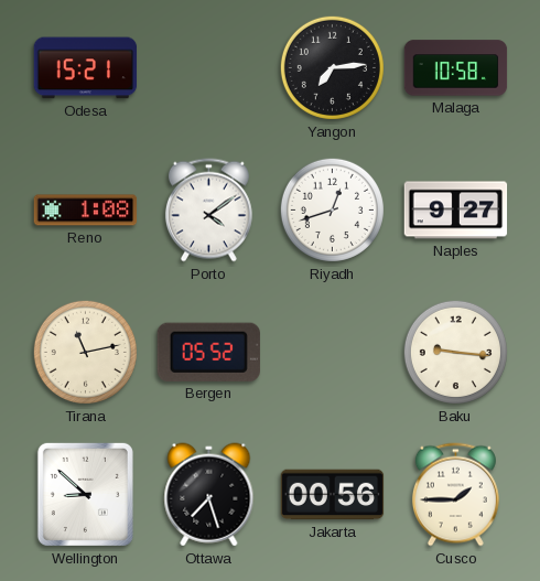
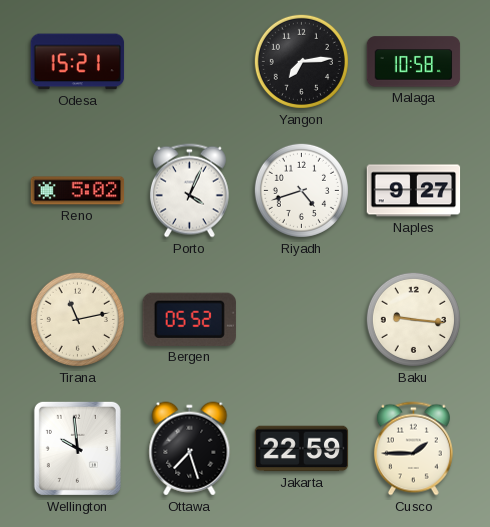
Reno: 1:08 -> 5:02
Porto: 4:09 -> 4:04
Riyadh: 12:42 -> 4:42
Wellington: 8:52 -> 9:59
Jakarta: 00:56 -> 22:59
